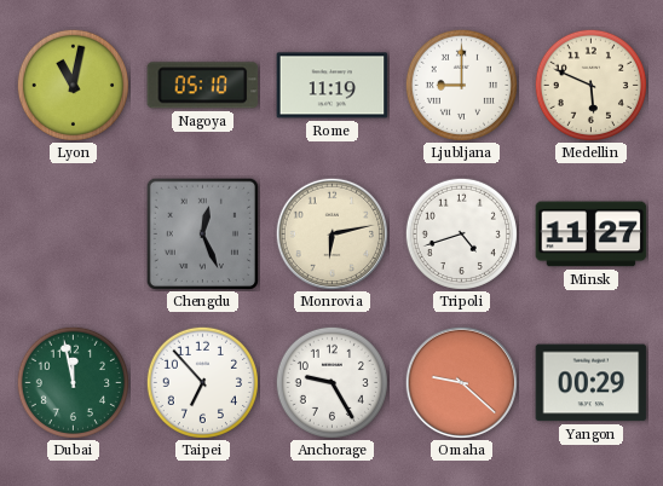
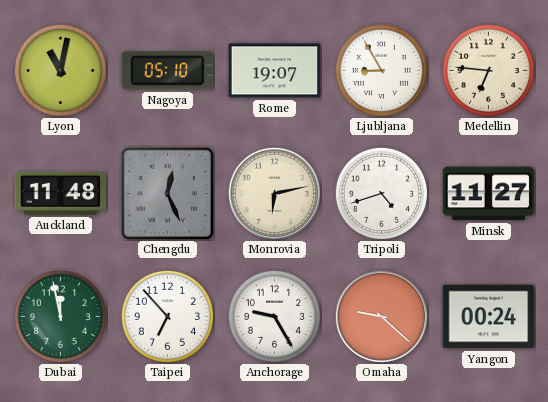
Rome: 11:19 -> 19:07
Ljubljana: 9:00 -> 8:55
Medellin: 5:49 -> 6:46
Auckland: none -> 11:48
Yangon: 00:29 -> 00:24
